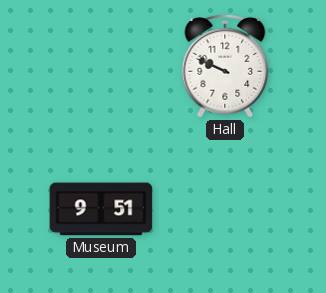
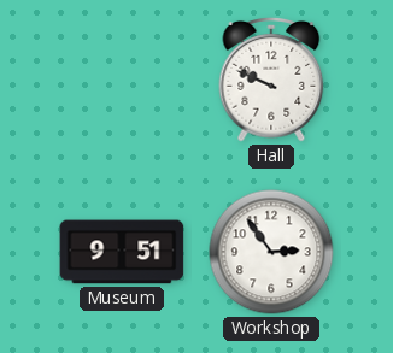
Workshop: none -> 2:54
